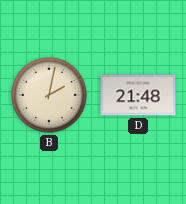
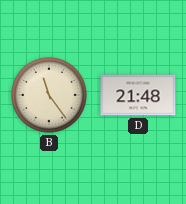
B: 2:02 -> 11:24
